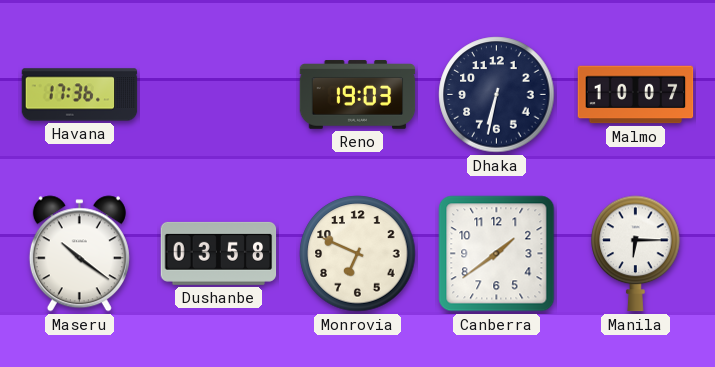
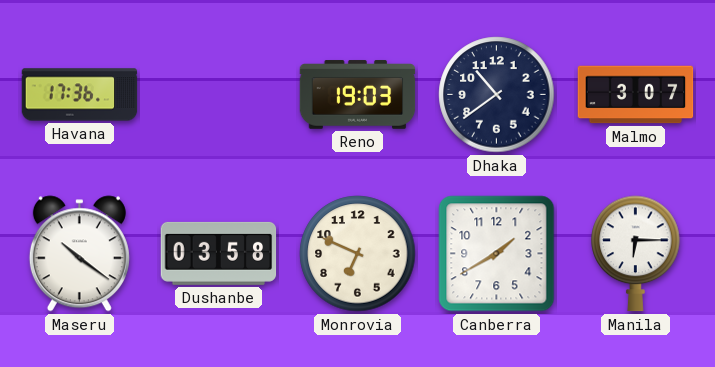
Dhaka: 6:32 -> 10:39
Malmo: 10:07 -> 3:07
Canberra: 1:39 -> 1:40
